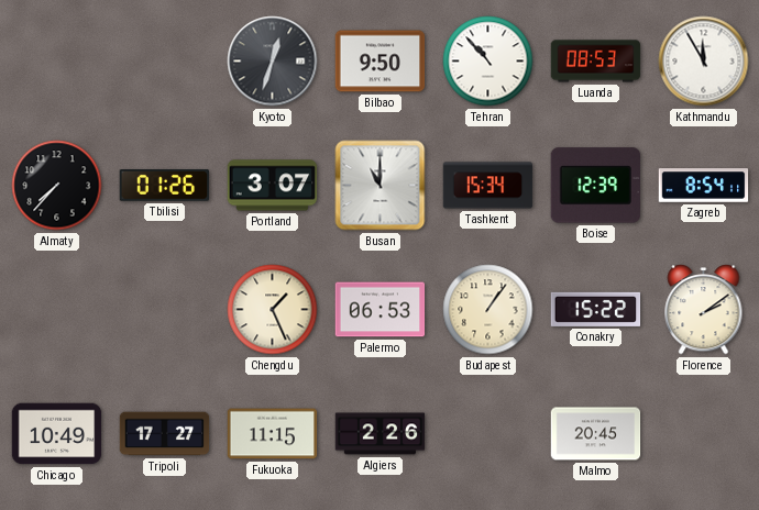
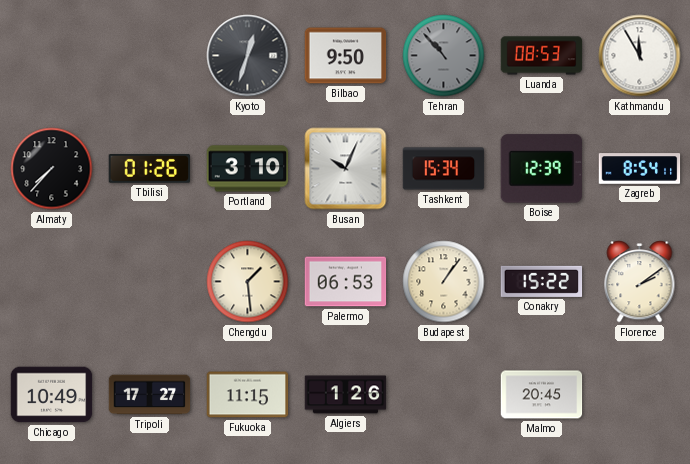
Tehran dial: white -> grey
Portland: 3:07 -> 3:10
Busan: 11:00 -> 10:04
Chengdu: 1:26 -> 1:29
Algiers: 2:26 -> 1:26
